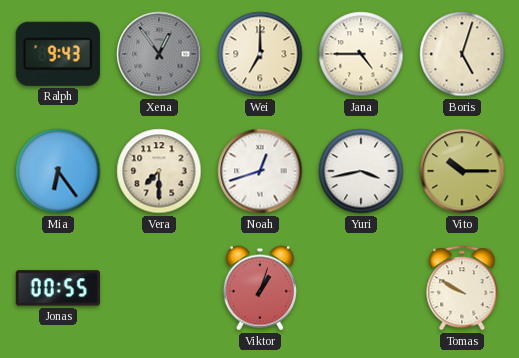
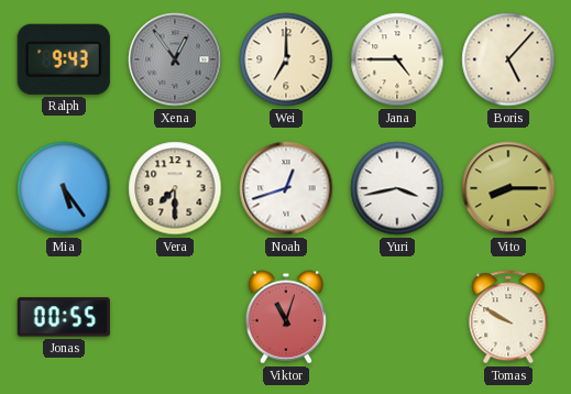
Boris: 5:03 -> 5:07
Mia: 6:24 -> 5:24
Vito: 10:15 -> 8:15
Viktor: 1:03 -> 11:03
